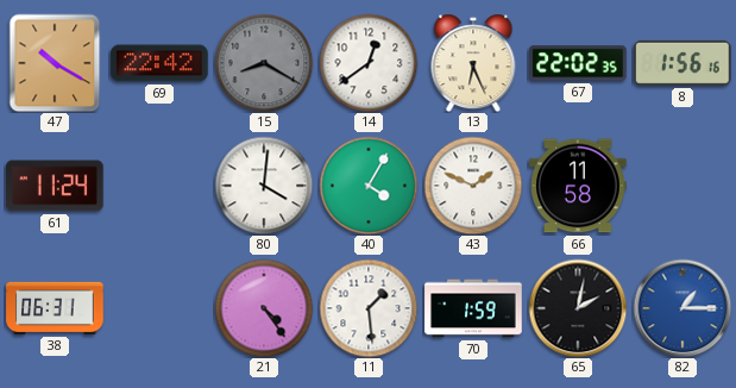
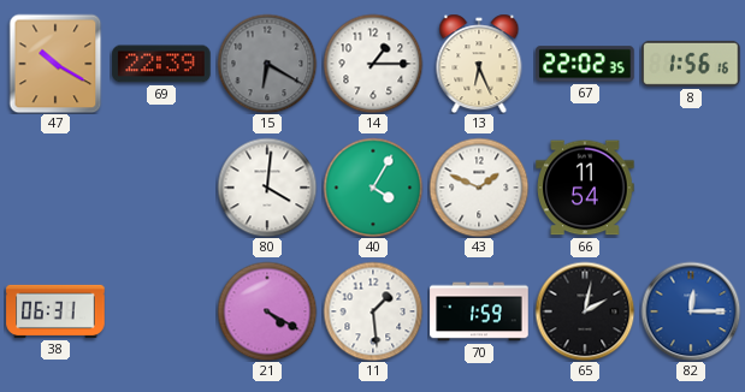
69: 22:42 -> 22:39
15: 8:20 -> 6:20
14: 12:39 -> 1:15
61: 11:24 -> none
66: 11:58 -> 11:54
21: 4:24 -> 4:20
82: 1:15 -> 12:15
